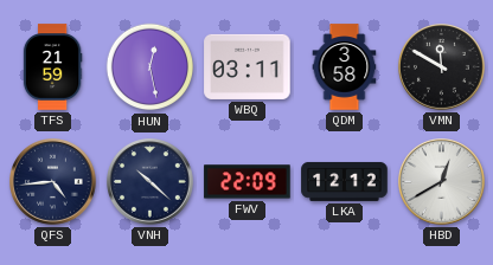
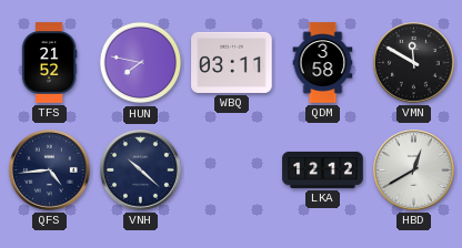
TFS: 21:59 -> 21:52
HUN: 12:28 -> 7:47
FWV: 22:09 -> none
